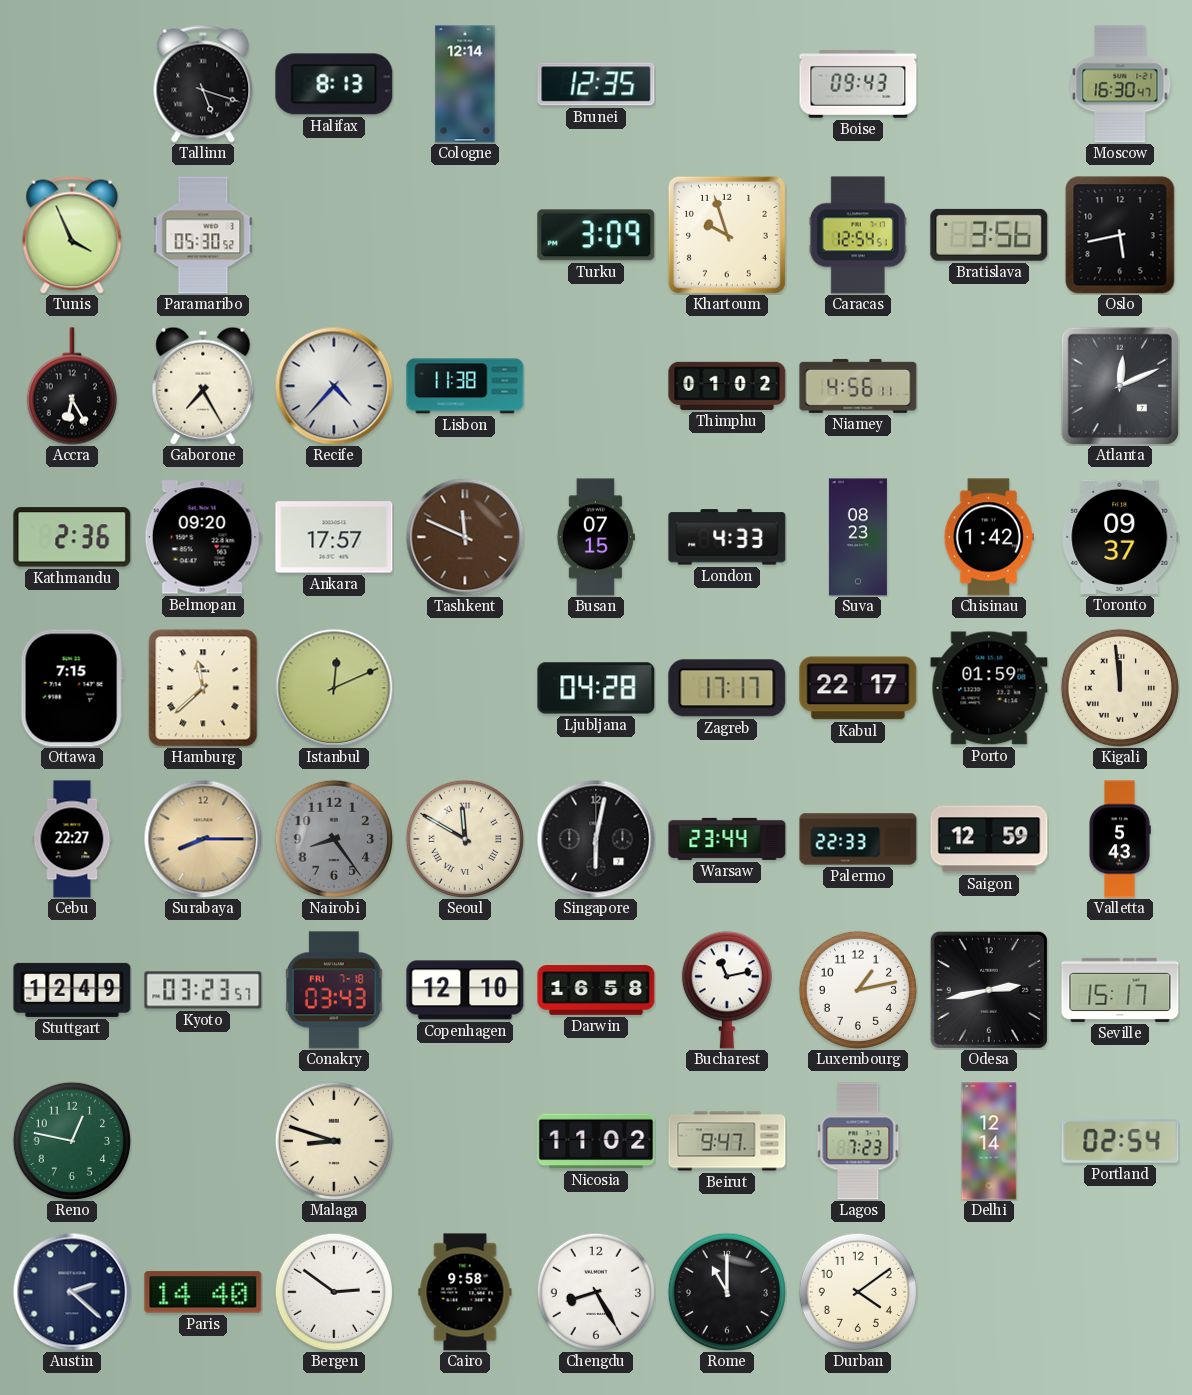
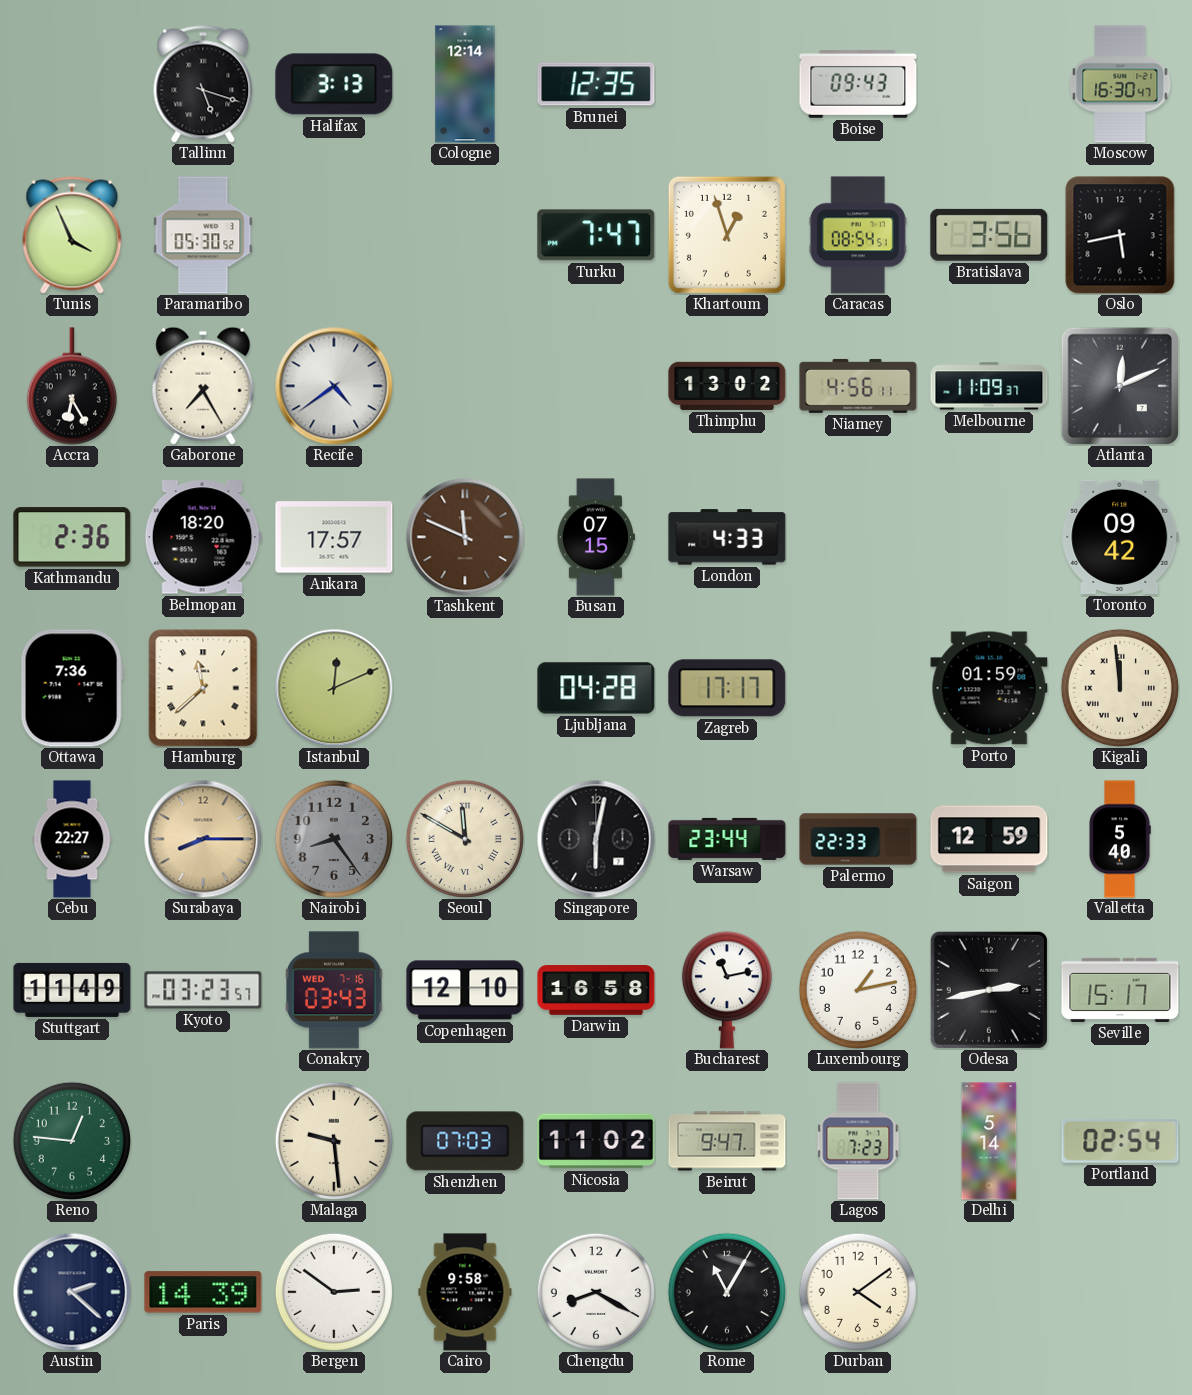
Halifax: 8:13 -> 3:13
Turku: 3:09 -> 7:47
Khartoum: 9:57 -> 12:57
Caracas: 12:54 -> 08:54
Recife: 4:37 -> 4:39
Lisbon: 11:38 -> none
Thimphu: 01:02 -> 13:02
Melbourne: none -> 11:09
Belmopan: 09:20 -> 18:20
Suva: 08:23 -> none
Chisinau: 1:42 -> none
Toronto: 09:37 -> 09:42
Ottawa: 7:15 -> 7:36
Kabul: 22:17 -> none
Valletta: 5:43 -> 5:40
Stuttgart: 12:49 -> 11:49
Conakry date: FRI 7-18 -> WED 7-16
Reno: 12:47 -> 12:46
Malaga: 8:48 -> 9:29
Shenzhen: none -> 07:03
Delhi: 12:14 -> 5:14
Paris: 14:40 -> 14:39
Chengdu: 8:25 -> 8:20
Rome: 11:00 -> 11:05
